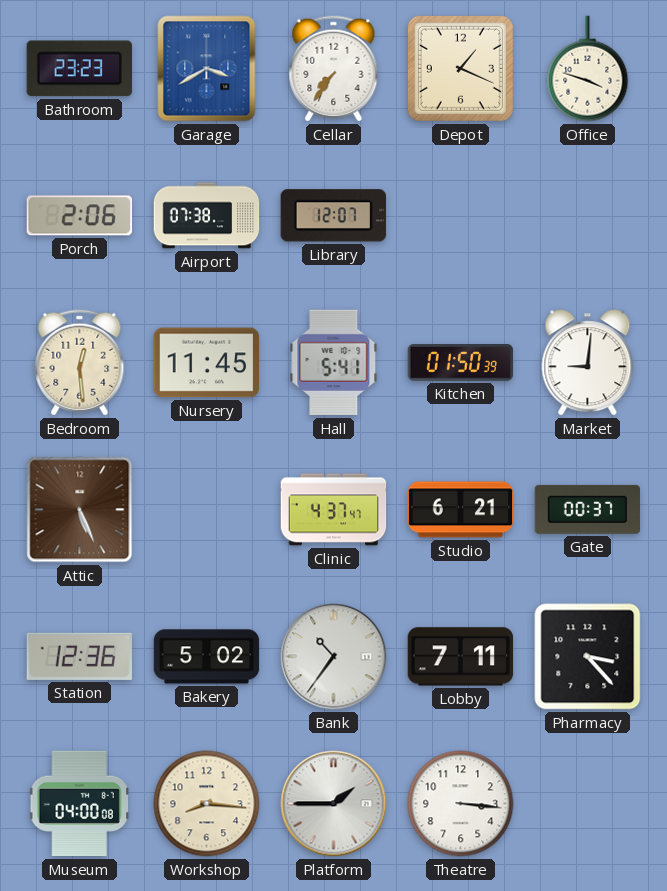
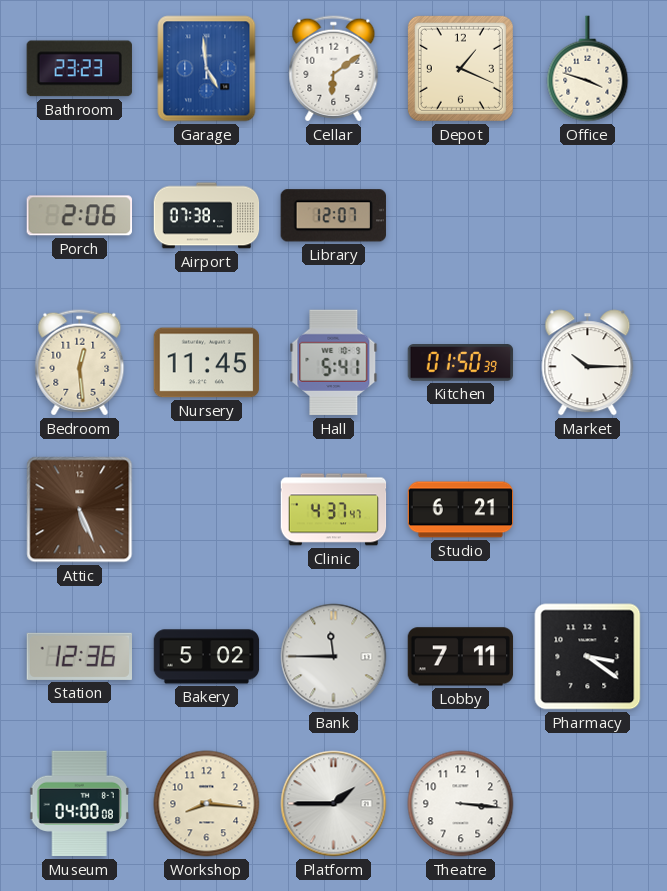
Garage: 3:40 -> 4:59
Cellar: 7:36 -> 6:09
Market: 9:01 -> 10:15
Gate: 00:37 -> none
Bank: 10:36 -> 11:45
Pharmacy: 3:23 -> 3:21
